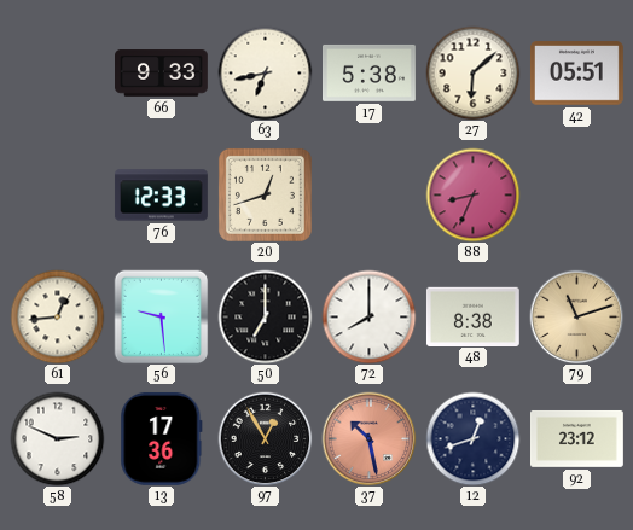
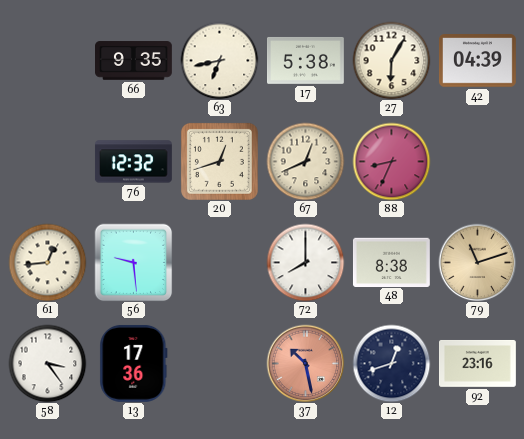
66: 9:33 -> 9:35
27: 6:08 -> 6:05
42: 05:51 -> 04:39
76: 12:33 -> 12:32
67: none -> 12:41
50: 7:00 -> none
58: 2:49 -> 3:24
97: 12:55 -> none
92: 23:12 -> 23:16
